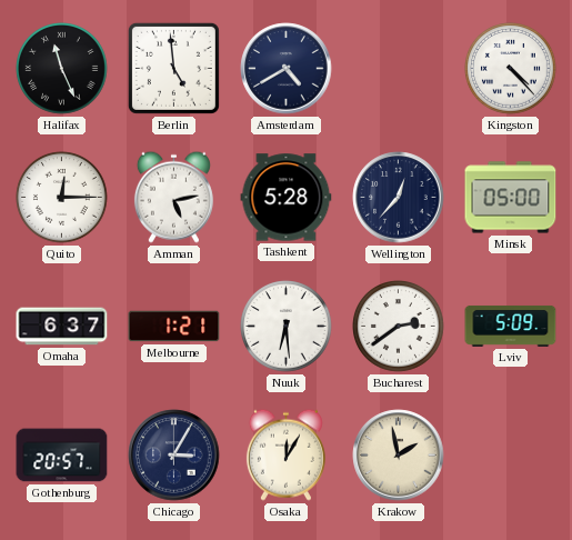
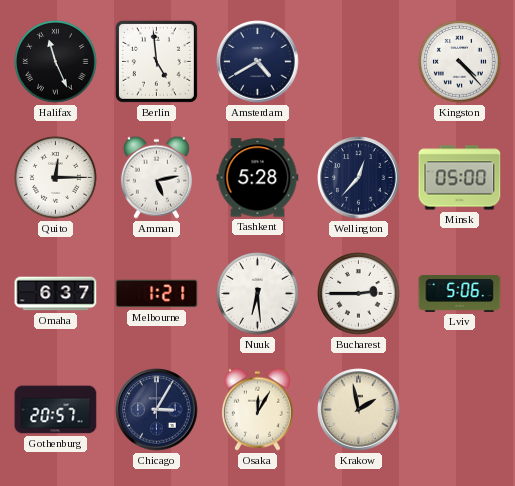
Bucharest: 2:39 -> 2:45
Lviv: 5:09 -> 5:06
